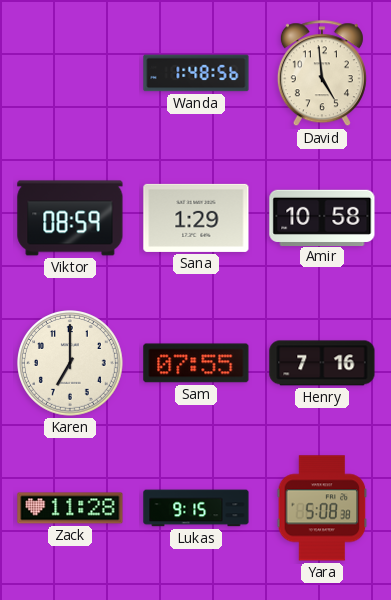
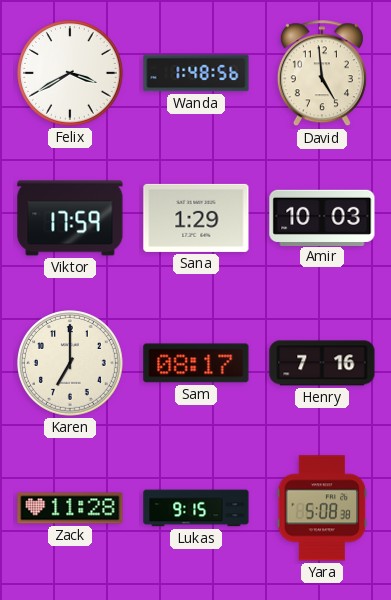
Felix: none -> 3:40
Viktor: 08:59 -> 17:59
Amir: 10:58 -> 10:03
Sam: 07:55 -> 08:17
